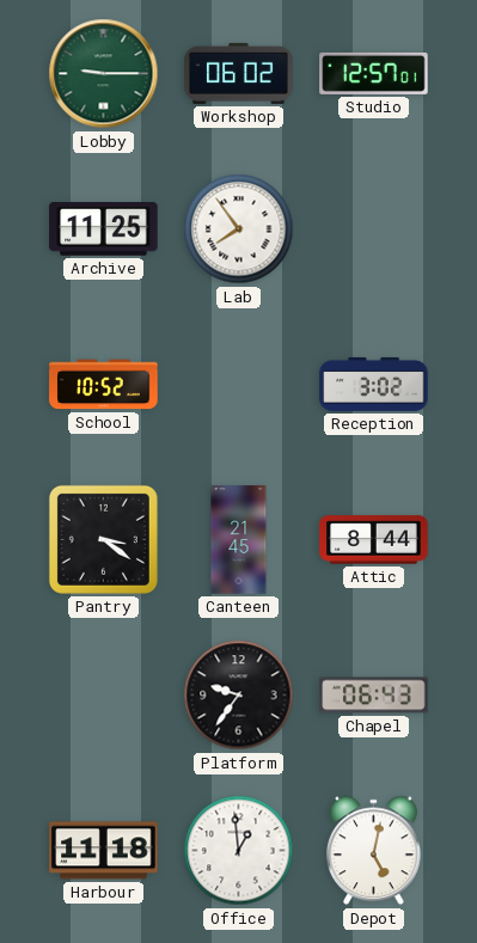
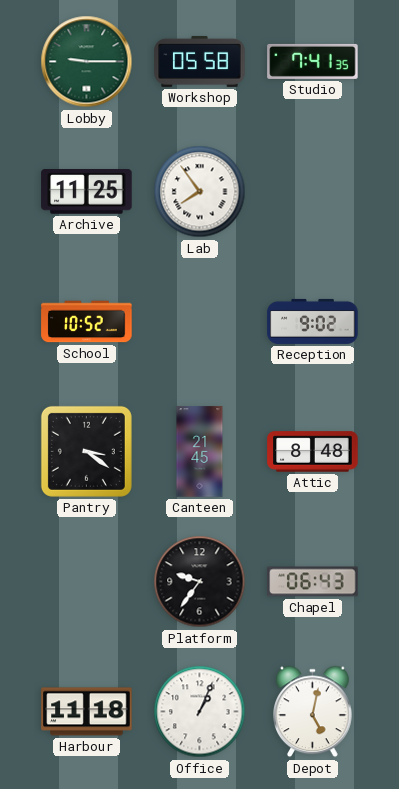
Workshop: 06:02 -> 05:58
Studio: 12:57 -> 7:41
Reception: 3:02 -> 9:02
Attic: 8:44 -> 8:48
Office: 12:59 -> 1:04
